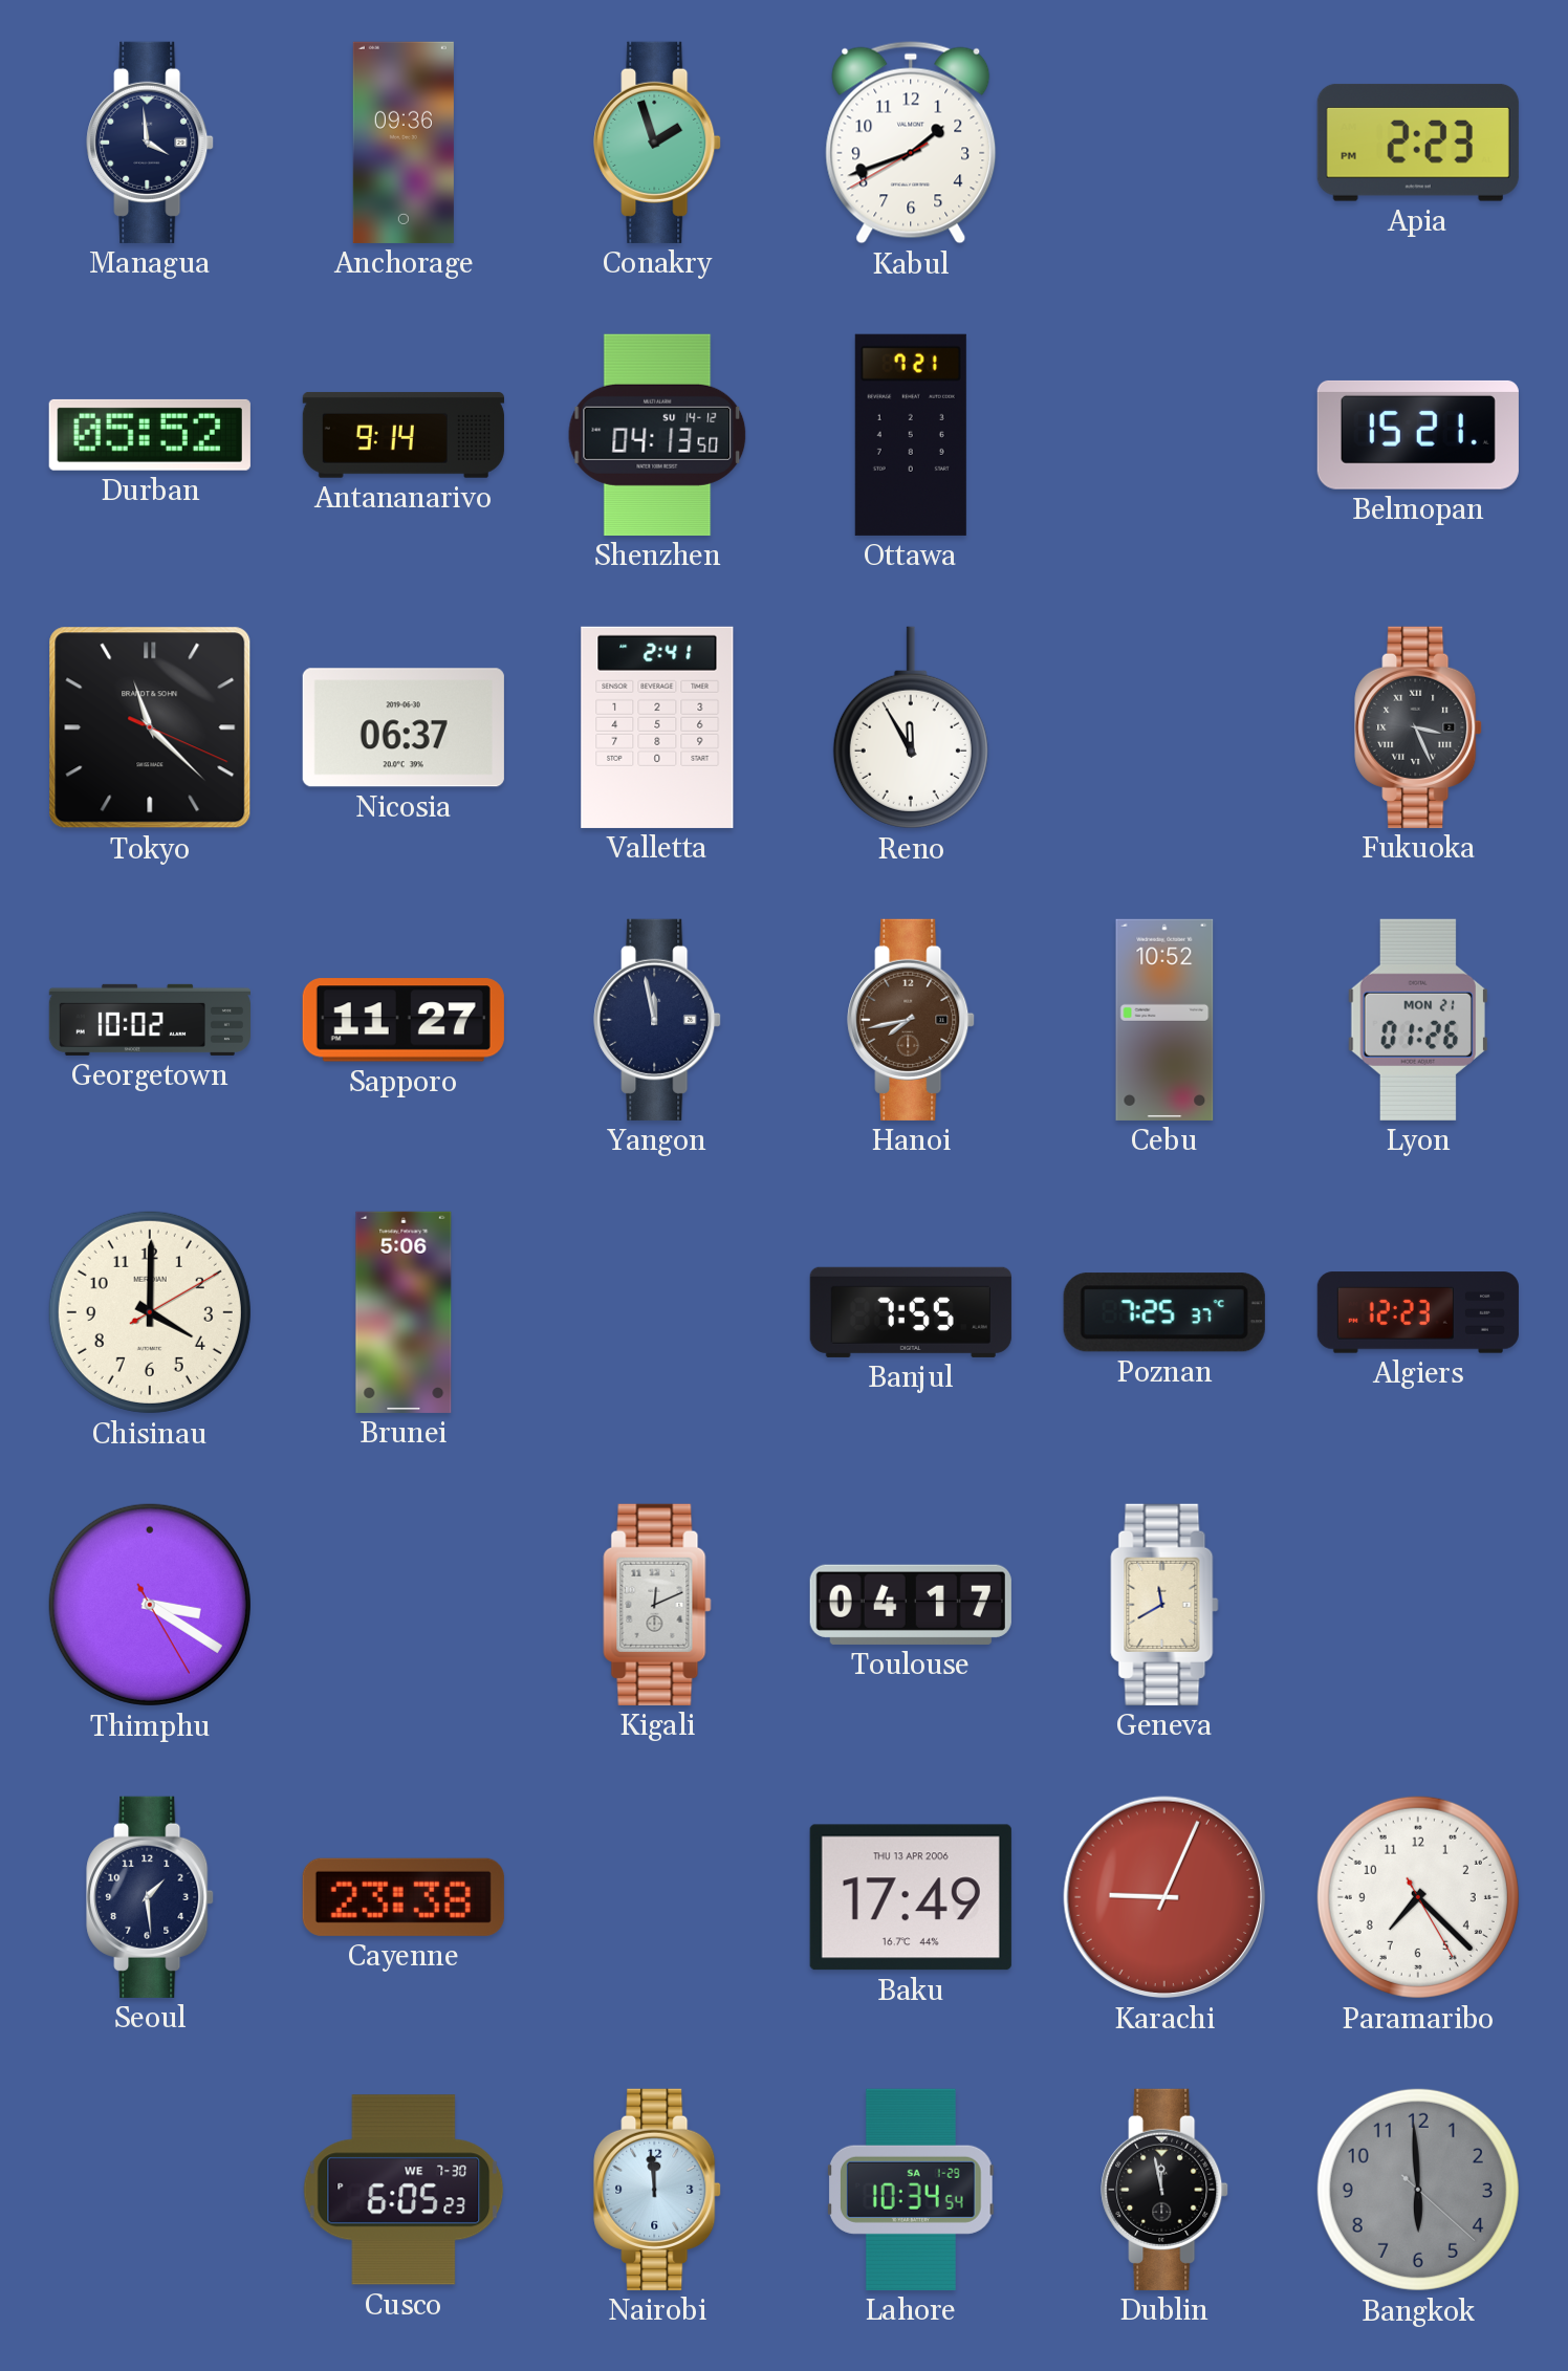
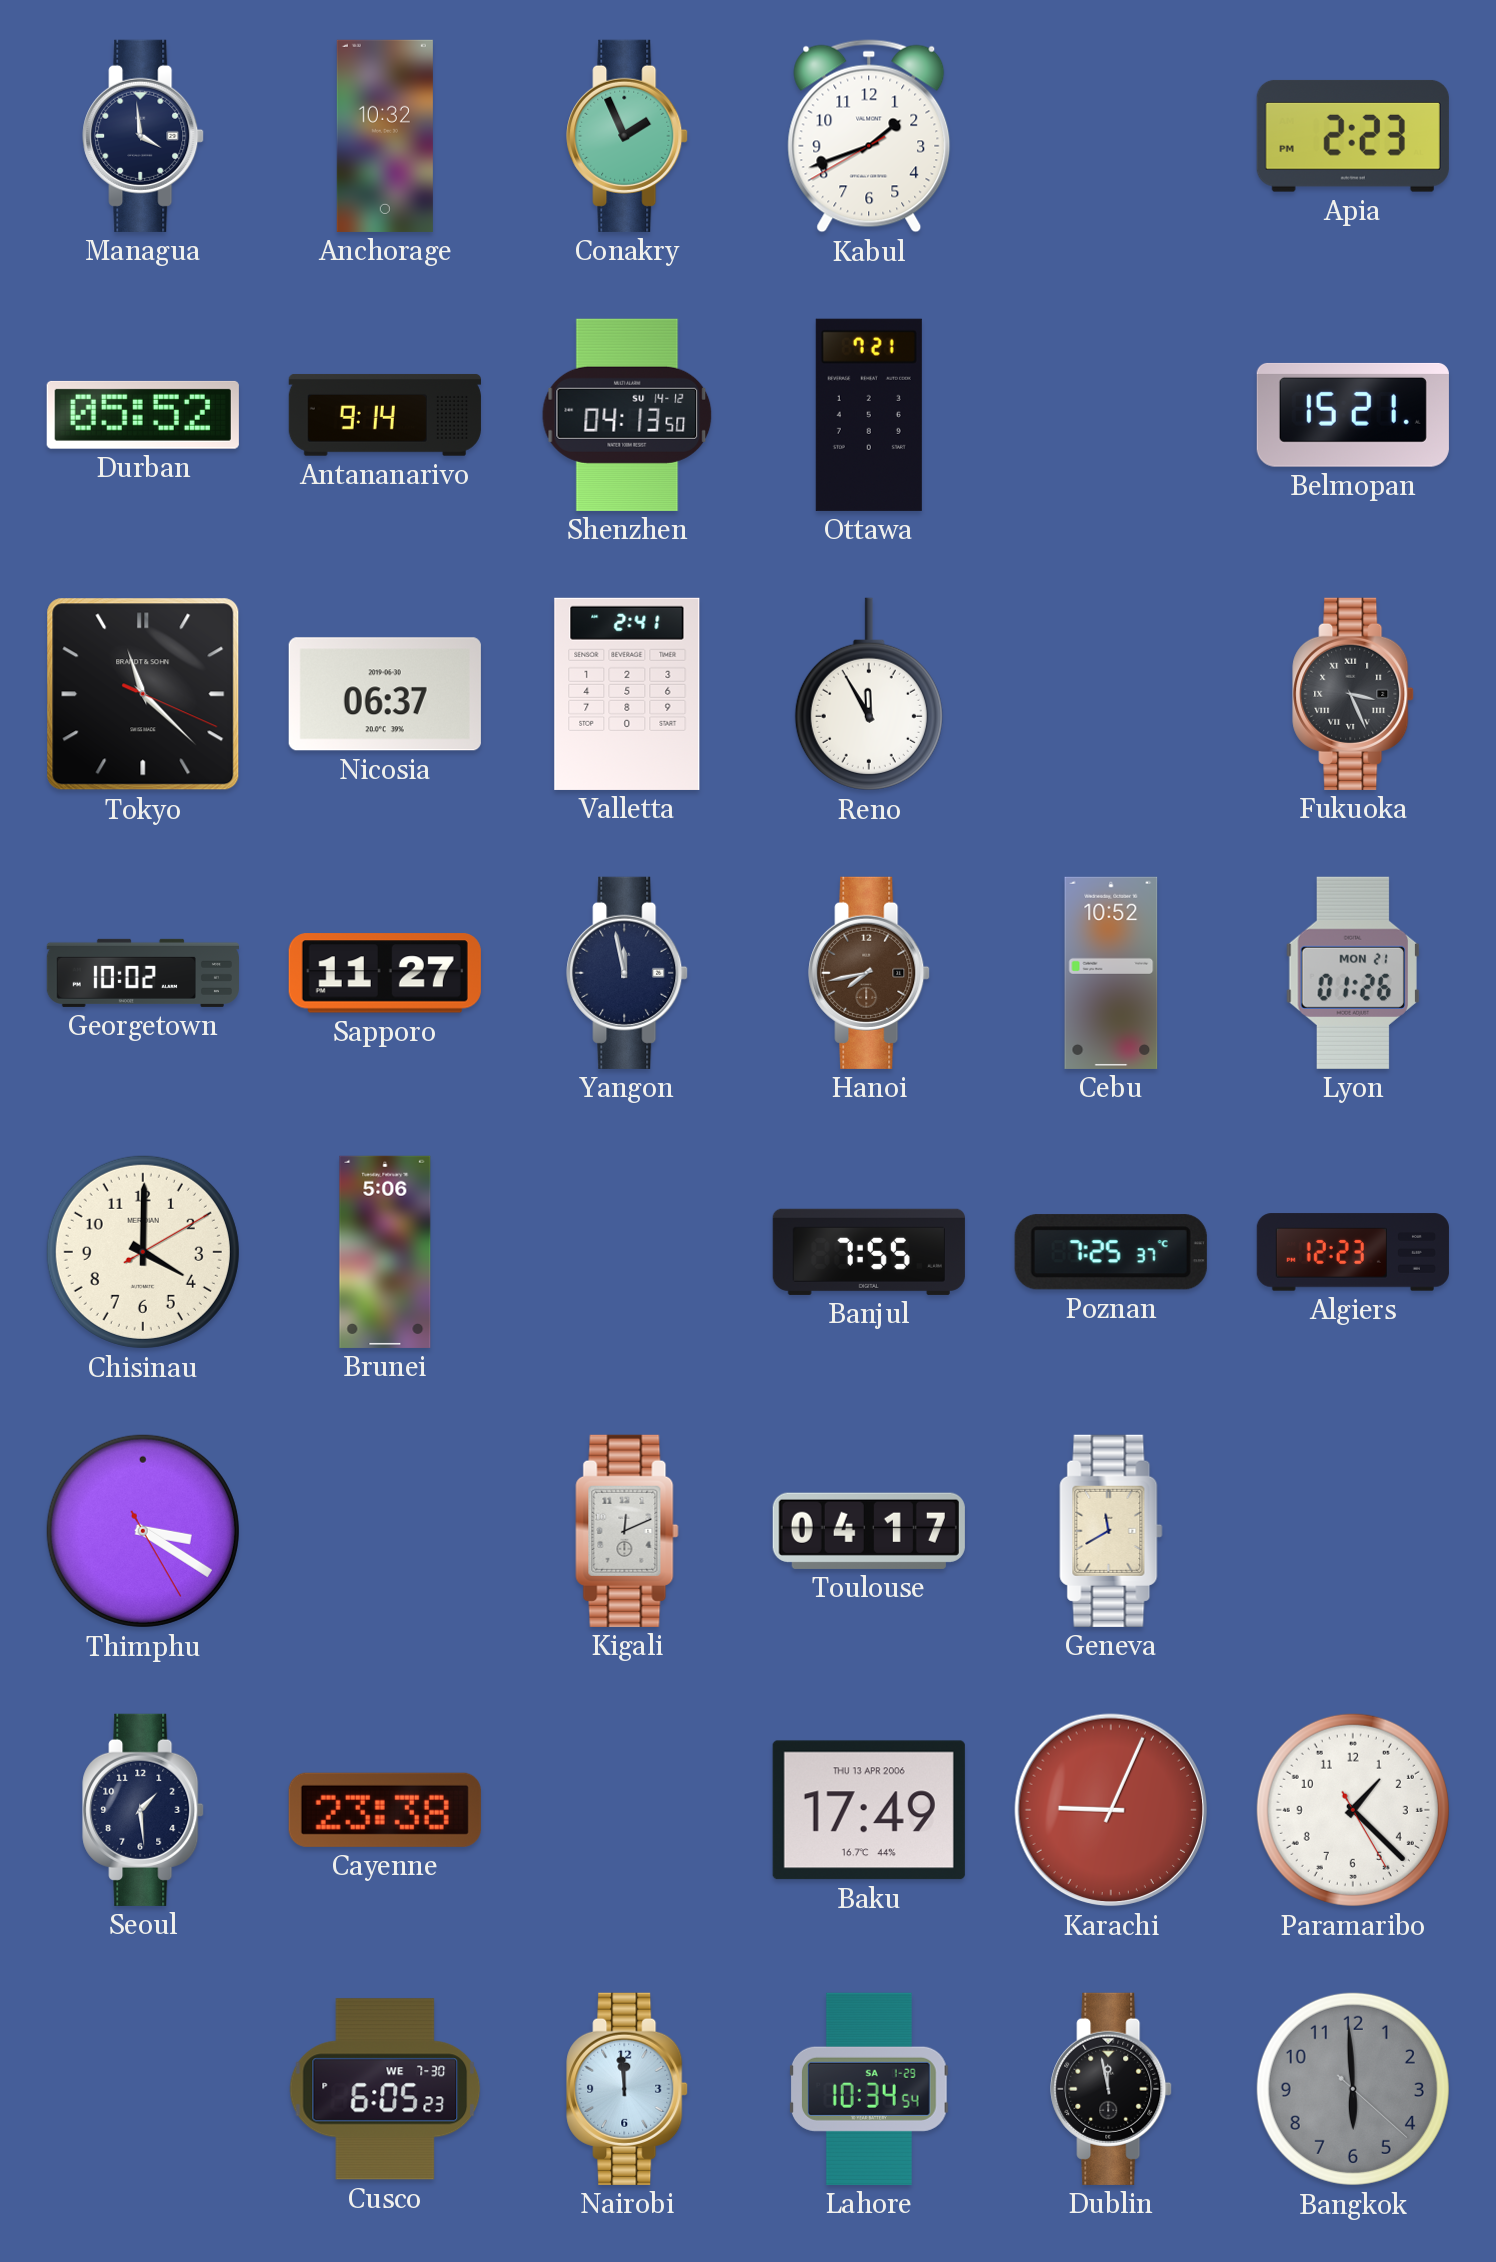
Anchorage: 09:36 -> 10:32
Conakry: 1:57 -> 1:56
Paramaribo: 7:22 -> 1:22
